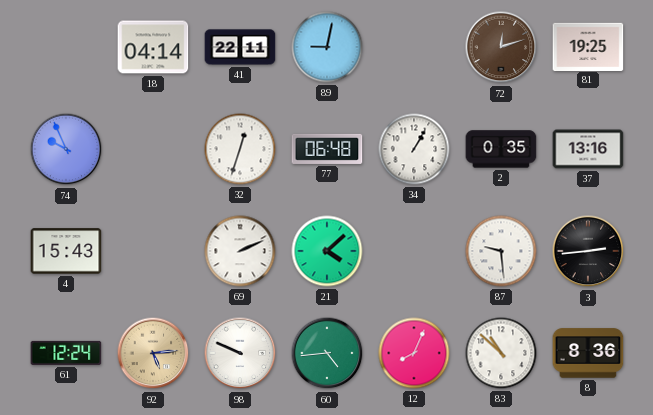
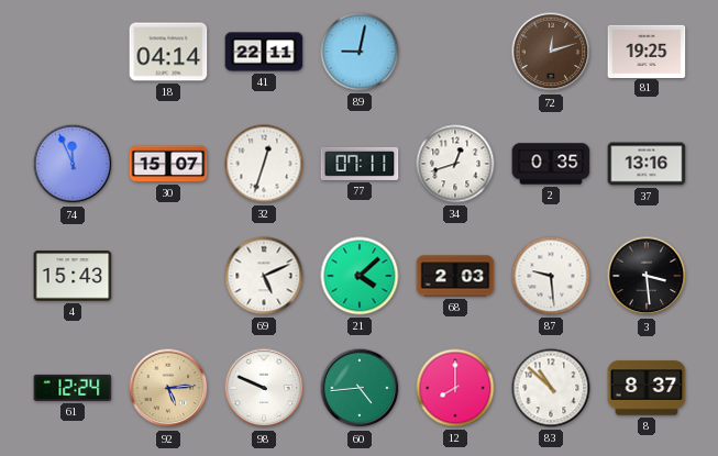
74: 9:56 -> 11:56
30: none -> 15:07
77: 06:48 -> 07:11
34: 1:05 -> 12:42
69: 2:11 -> 5:11
68: none -> 2:03
3: 2:44 -> 3:29
12: 8:04 -> 8:00
8: 8:36 -> 8:37
